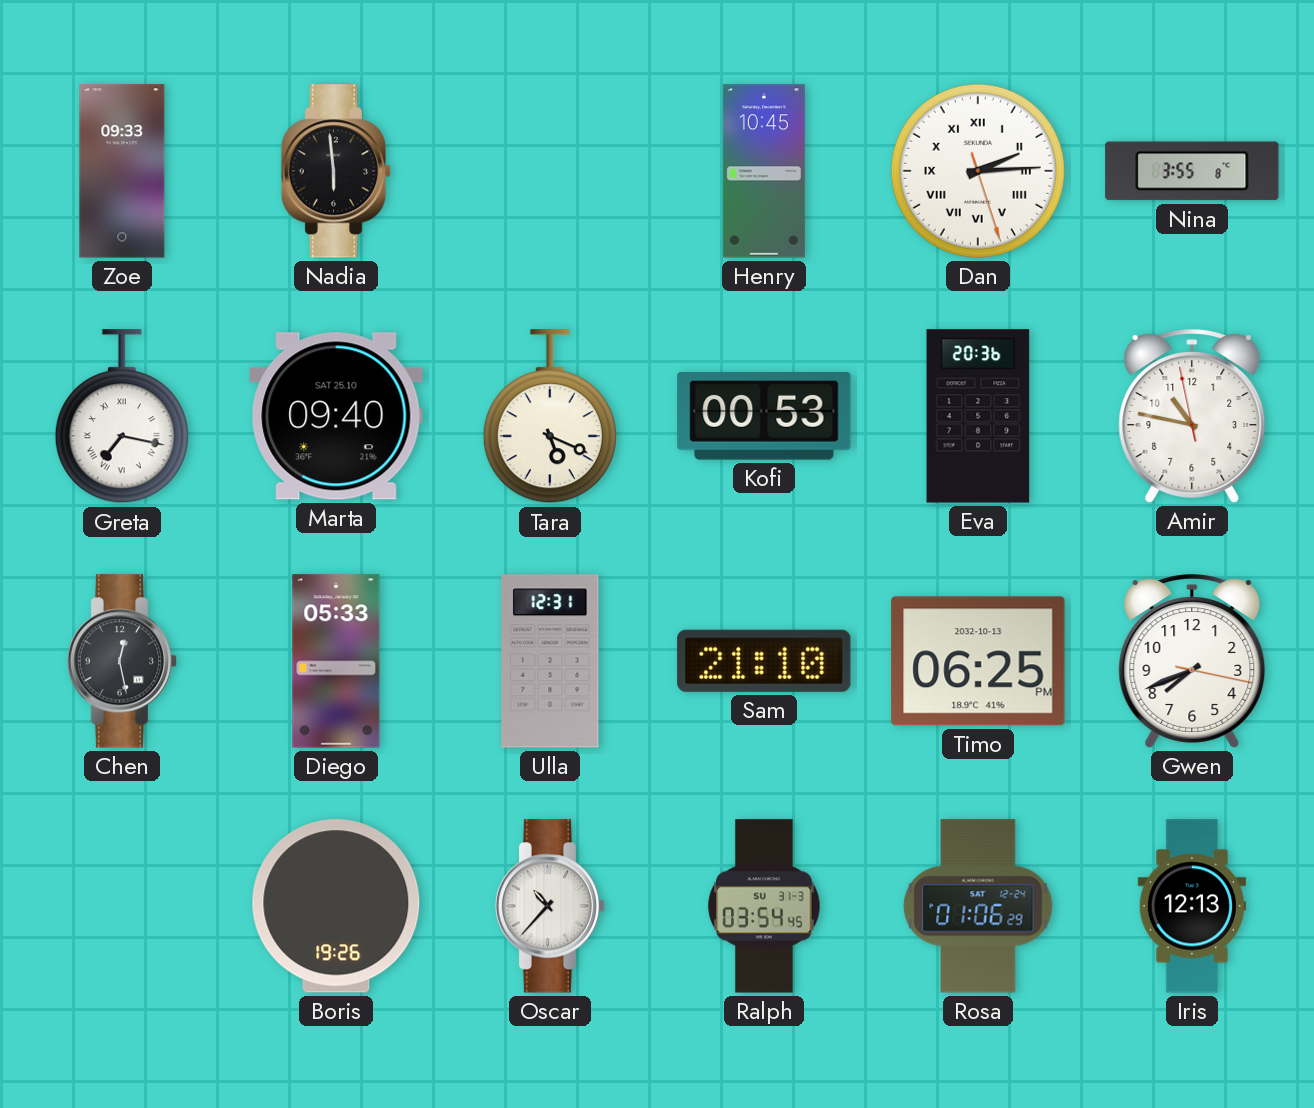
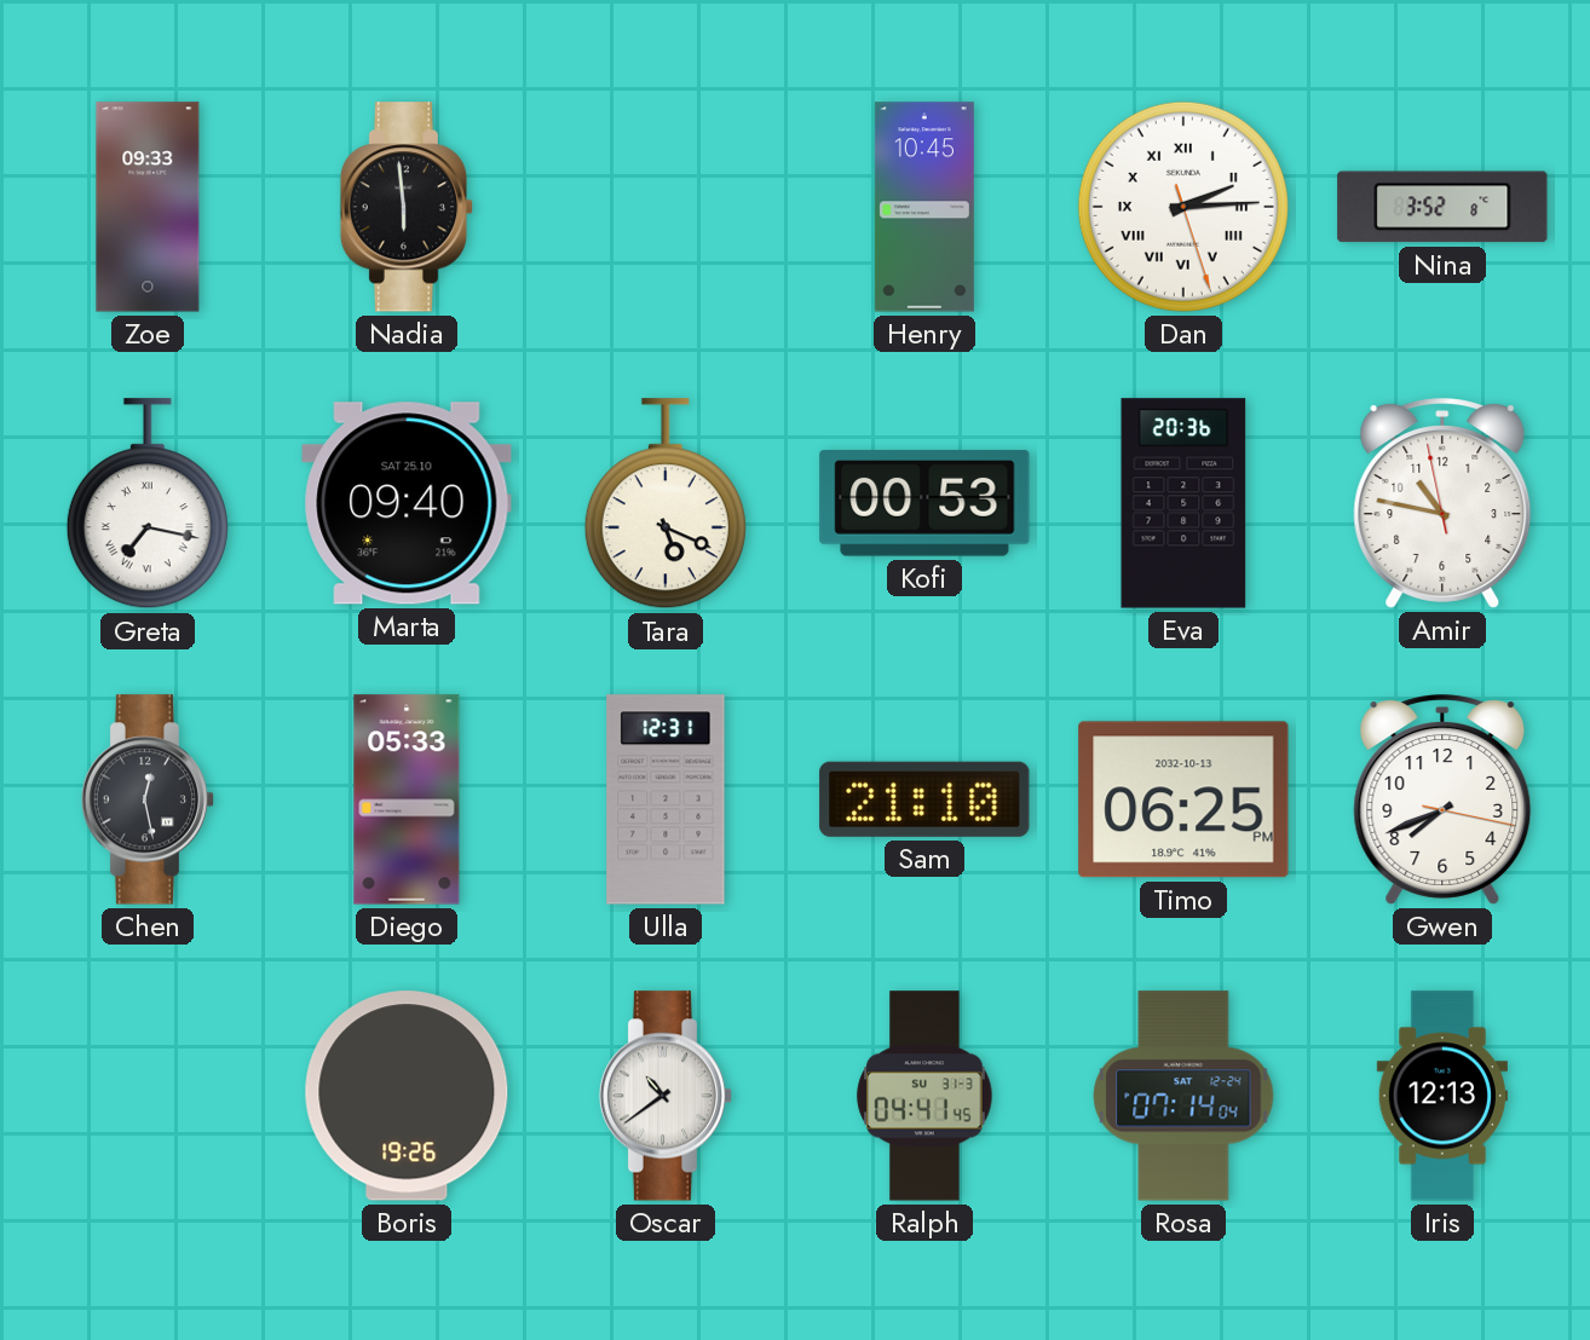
Nina: 3:55 -> 3:52
Oscar: 10:37 -> 10:39
Ralph: 03:54 -> 04:41
Rosa: 01:06 -> 07:14
